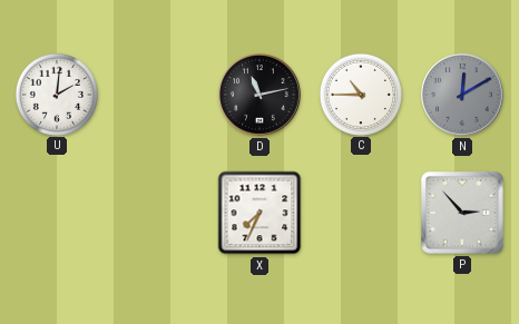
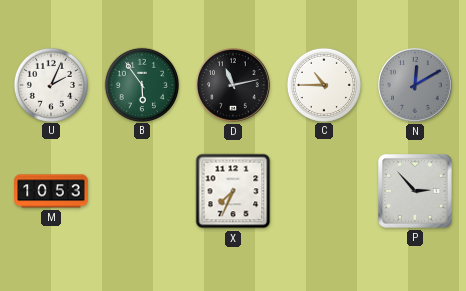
U: 2:01 -> 2:04
B: none -> 5:54
M: none -> 10:53
